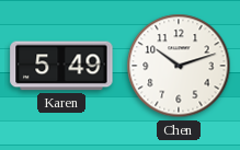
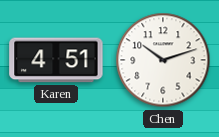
Karen: 5:49 -> 4:51
